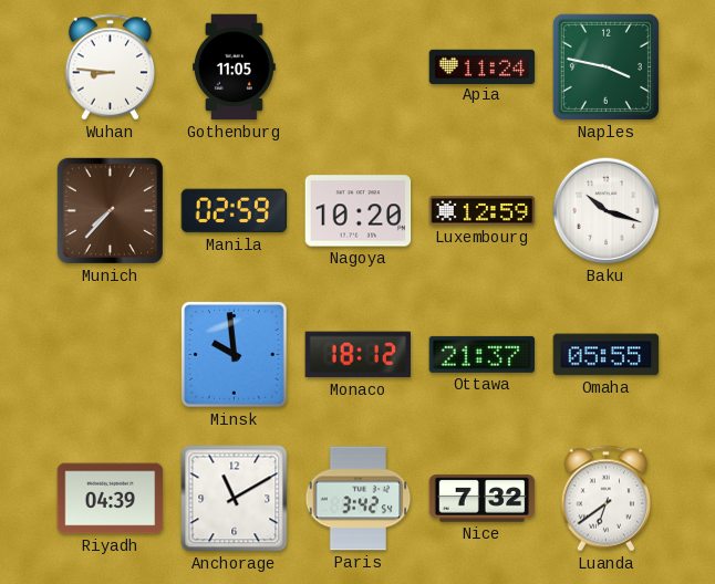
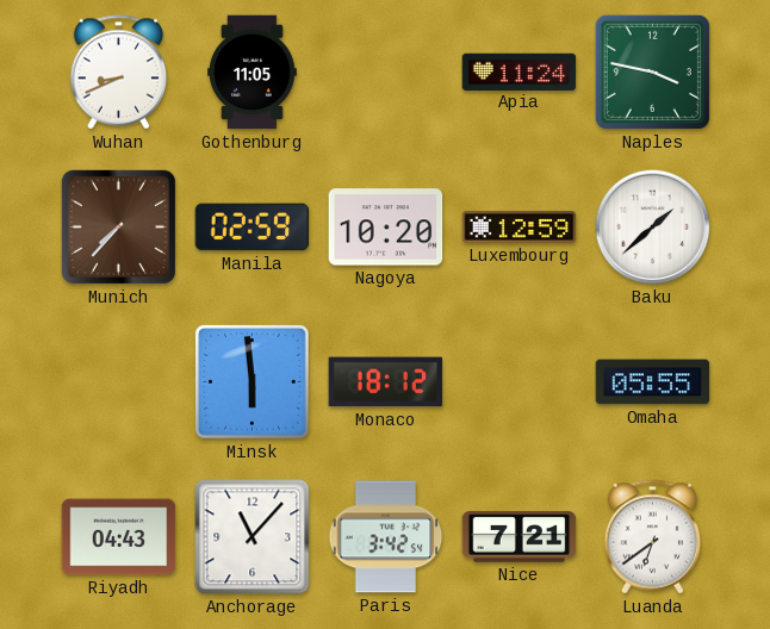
Wuhan: 8:46 -> 8:41
Baku: 10:18 -> 1:38
Minsk: 9:59 -> 5:59
Ottawa: 21:37 -> none
Riyadh: 04:39 -> 04:43
Anchorage: 11:10 -> 11:07
Nice: 7:32 -> 7:21
